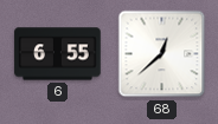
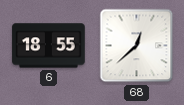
6: 6:55 -> 18:55
